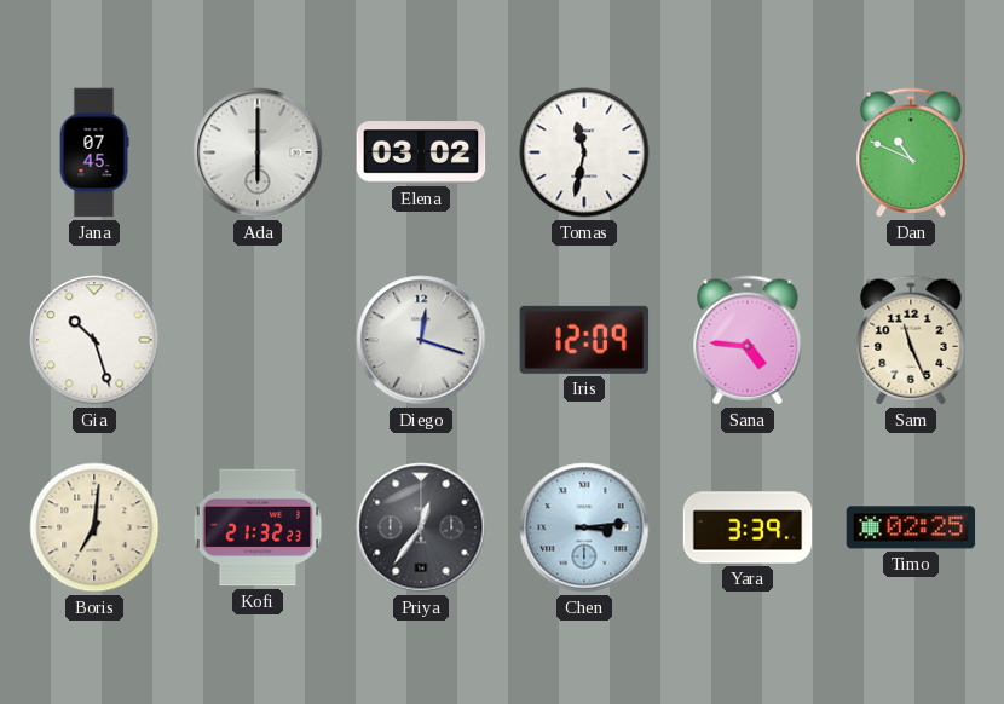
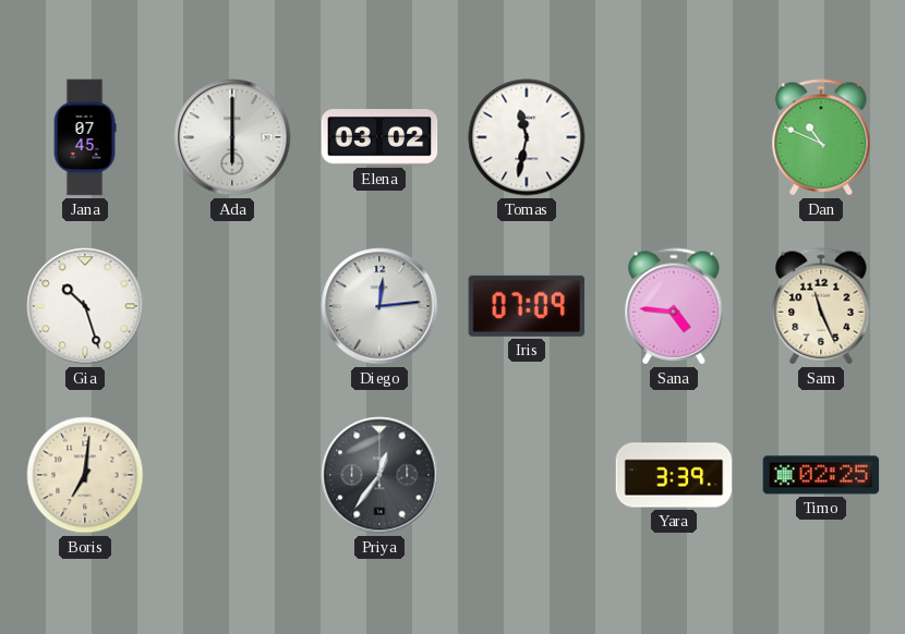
Diego: 12:18 -> 12:14
Iris: 12:09 -> 07:09
Kofi: 21:32 -> none
Chen: 3:14 -> none
